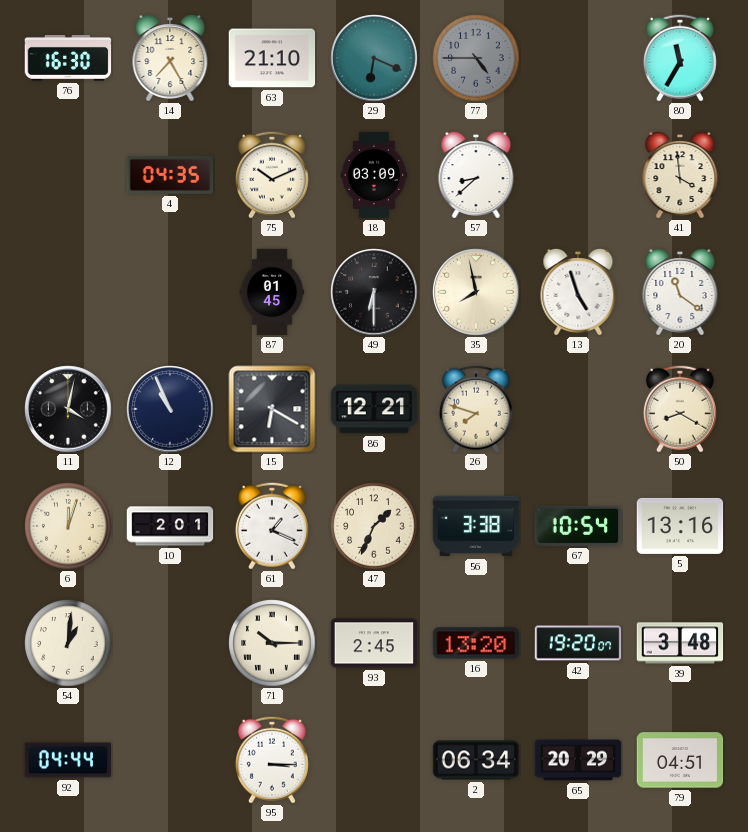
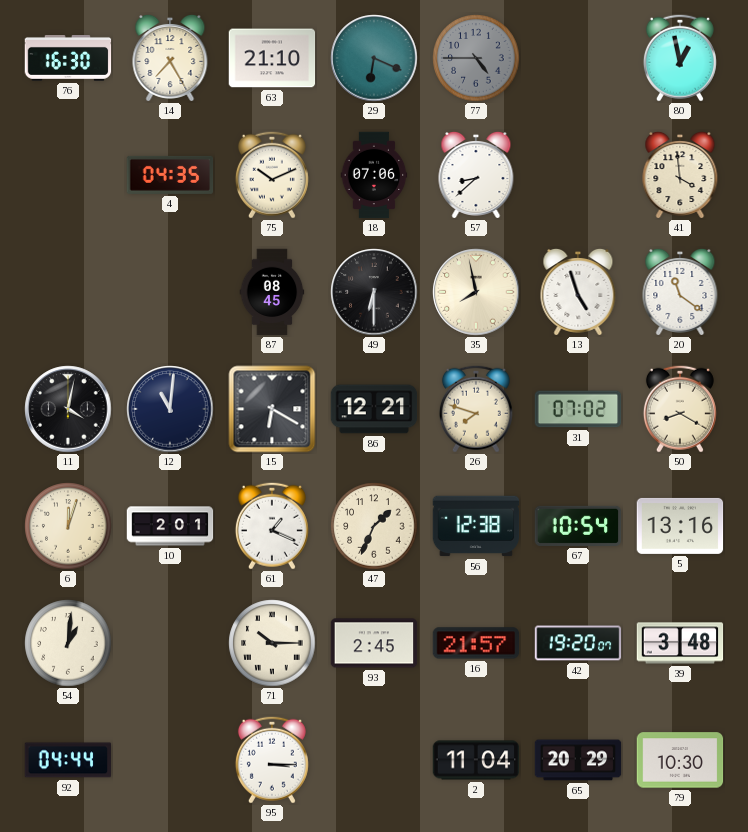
80: 11:35 -> 12:58
18: 03:09 -> 07:06
87: 01:45 -> 08:45
12: 10:56 -> 11:01
31: none -> 07:02
56: 3:38 -> 12:38
16: 13:20 -> 21:57
2: 06:34 -> 11:04
79: 04:51 -> 10:30
